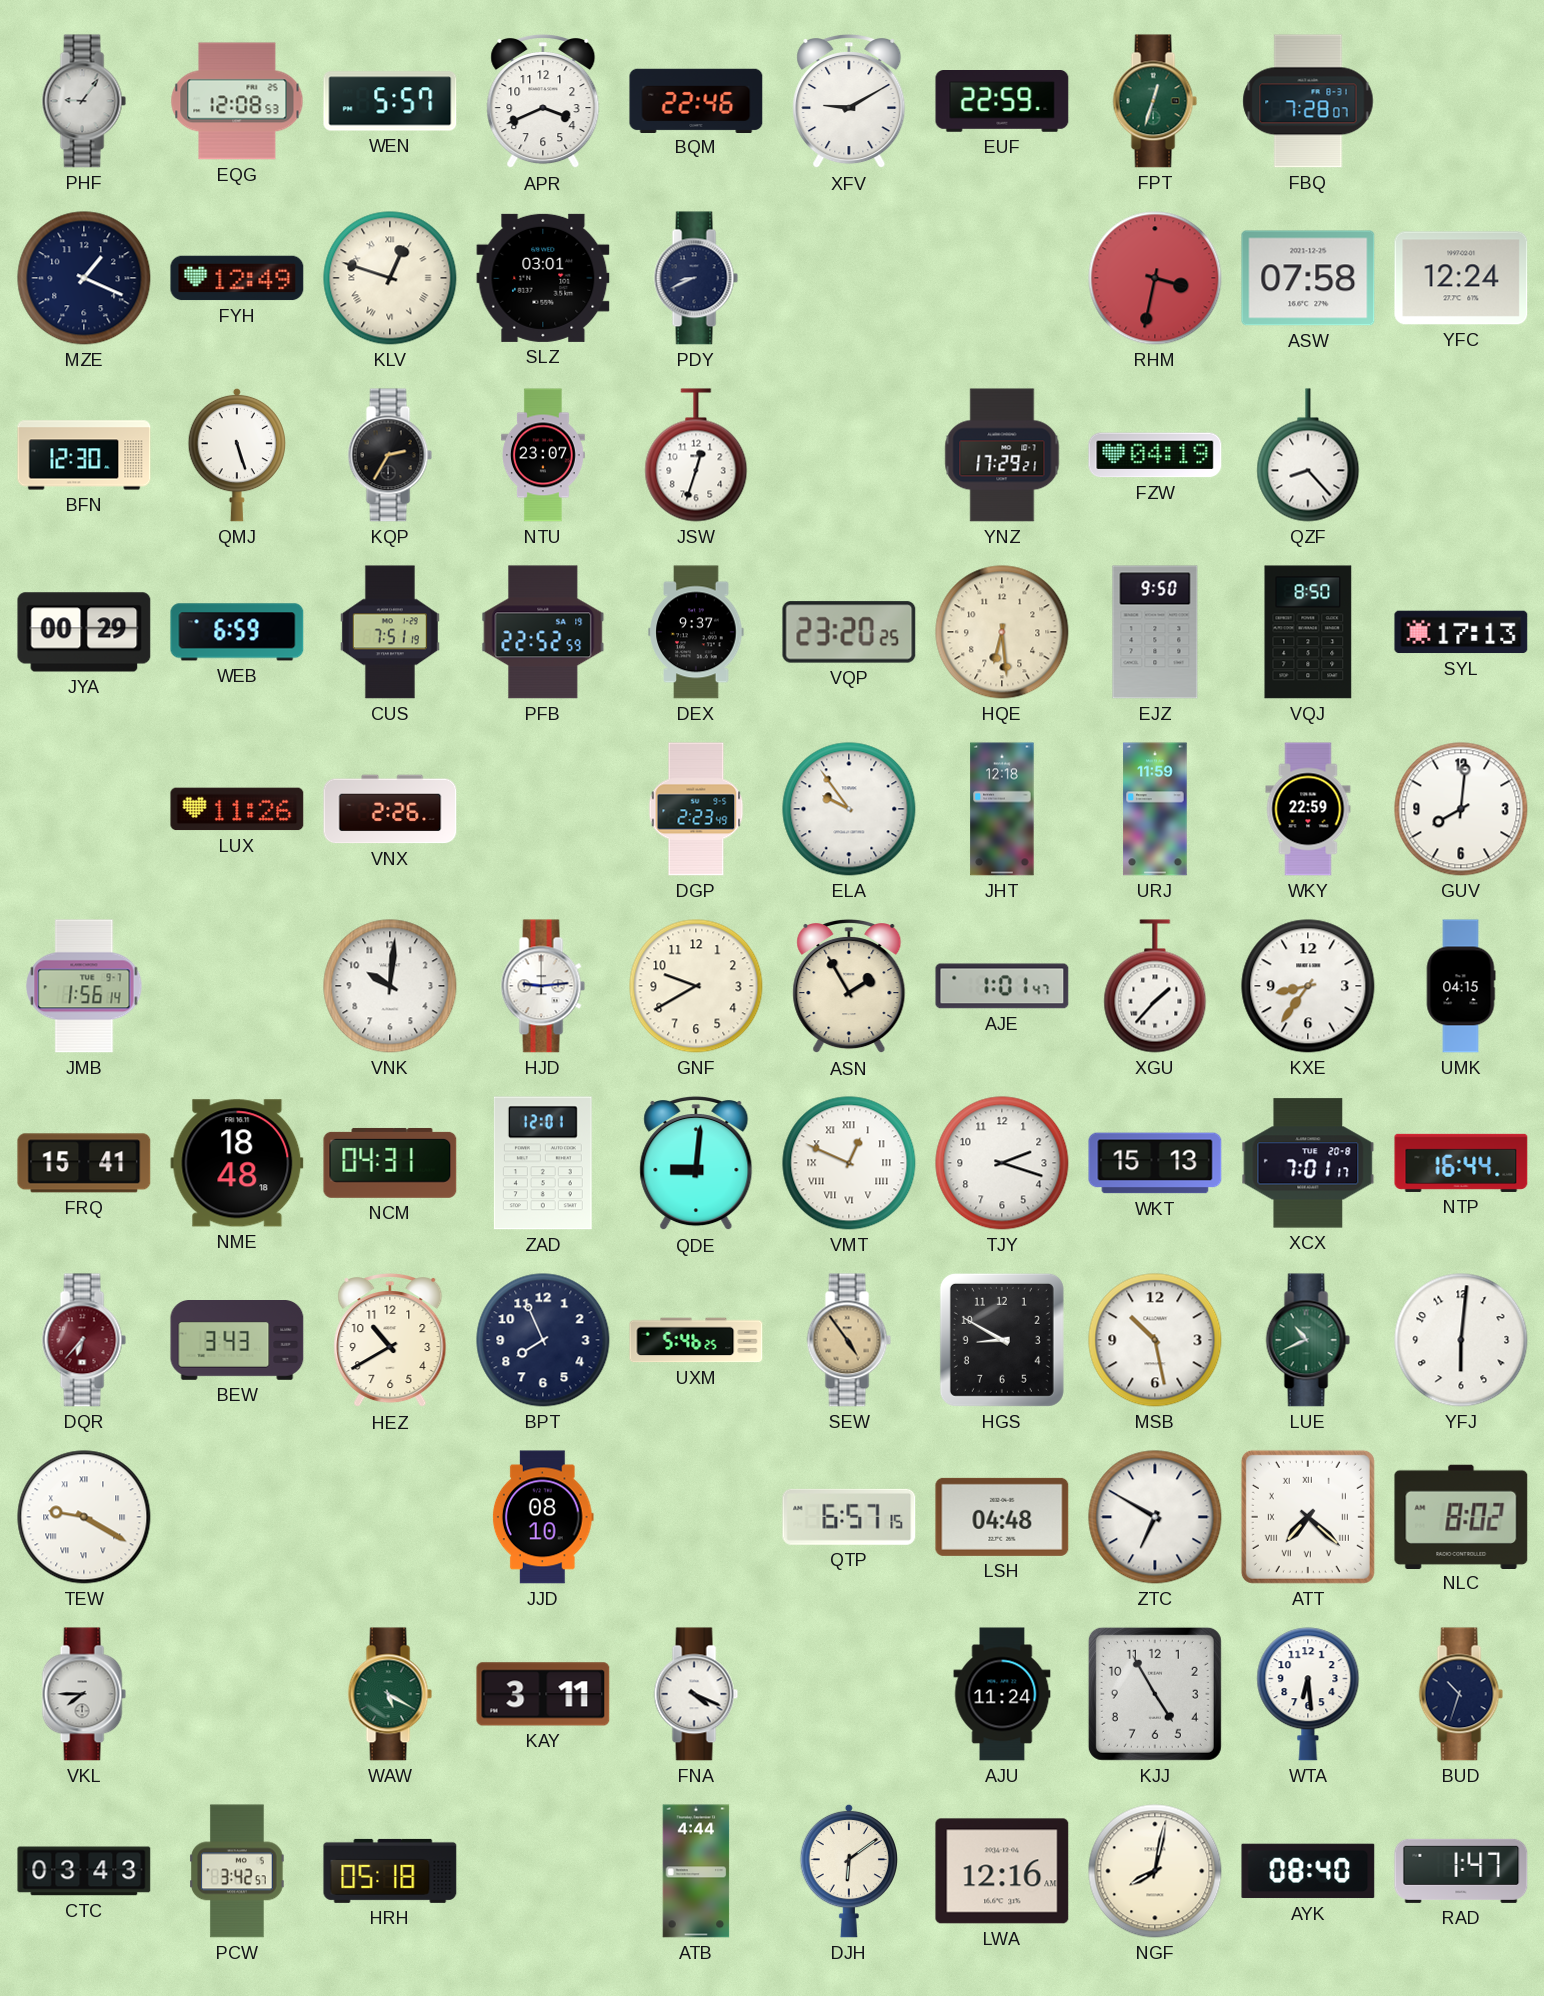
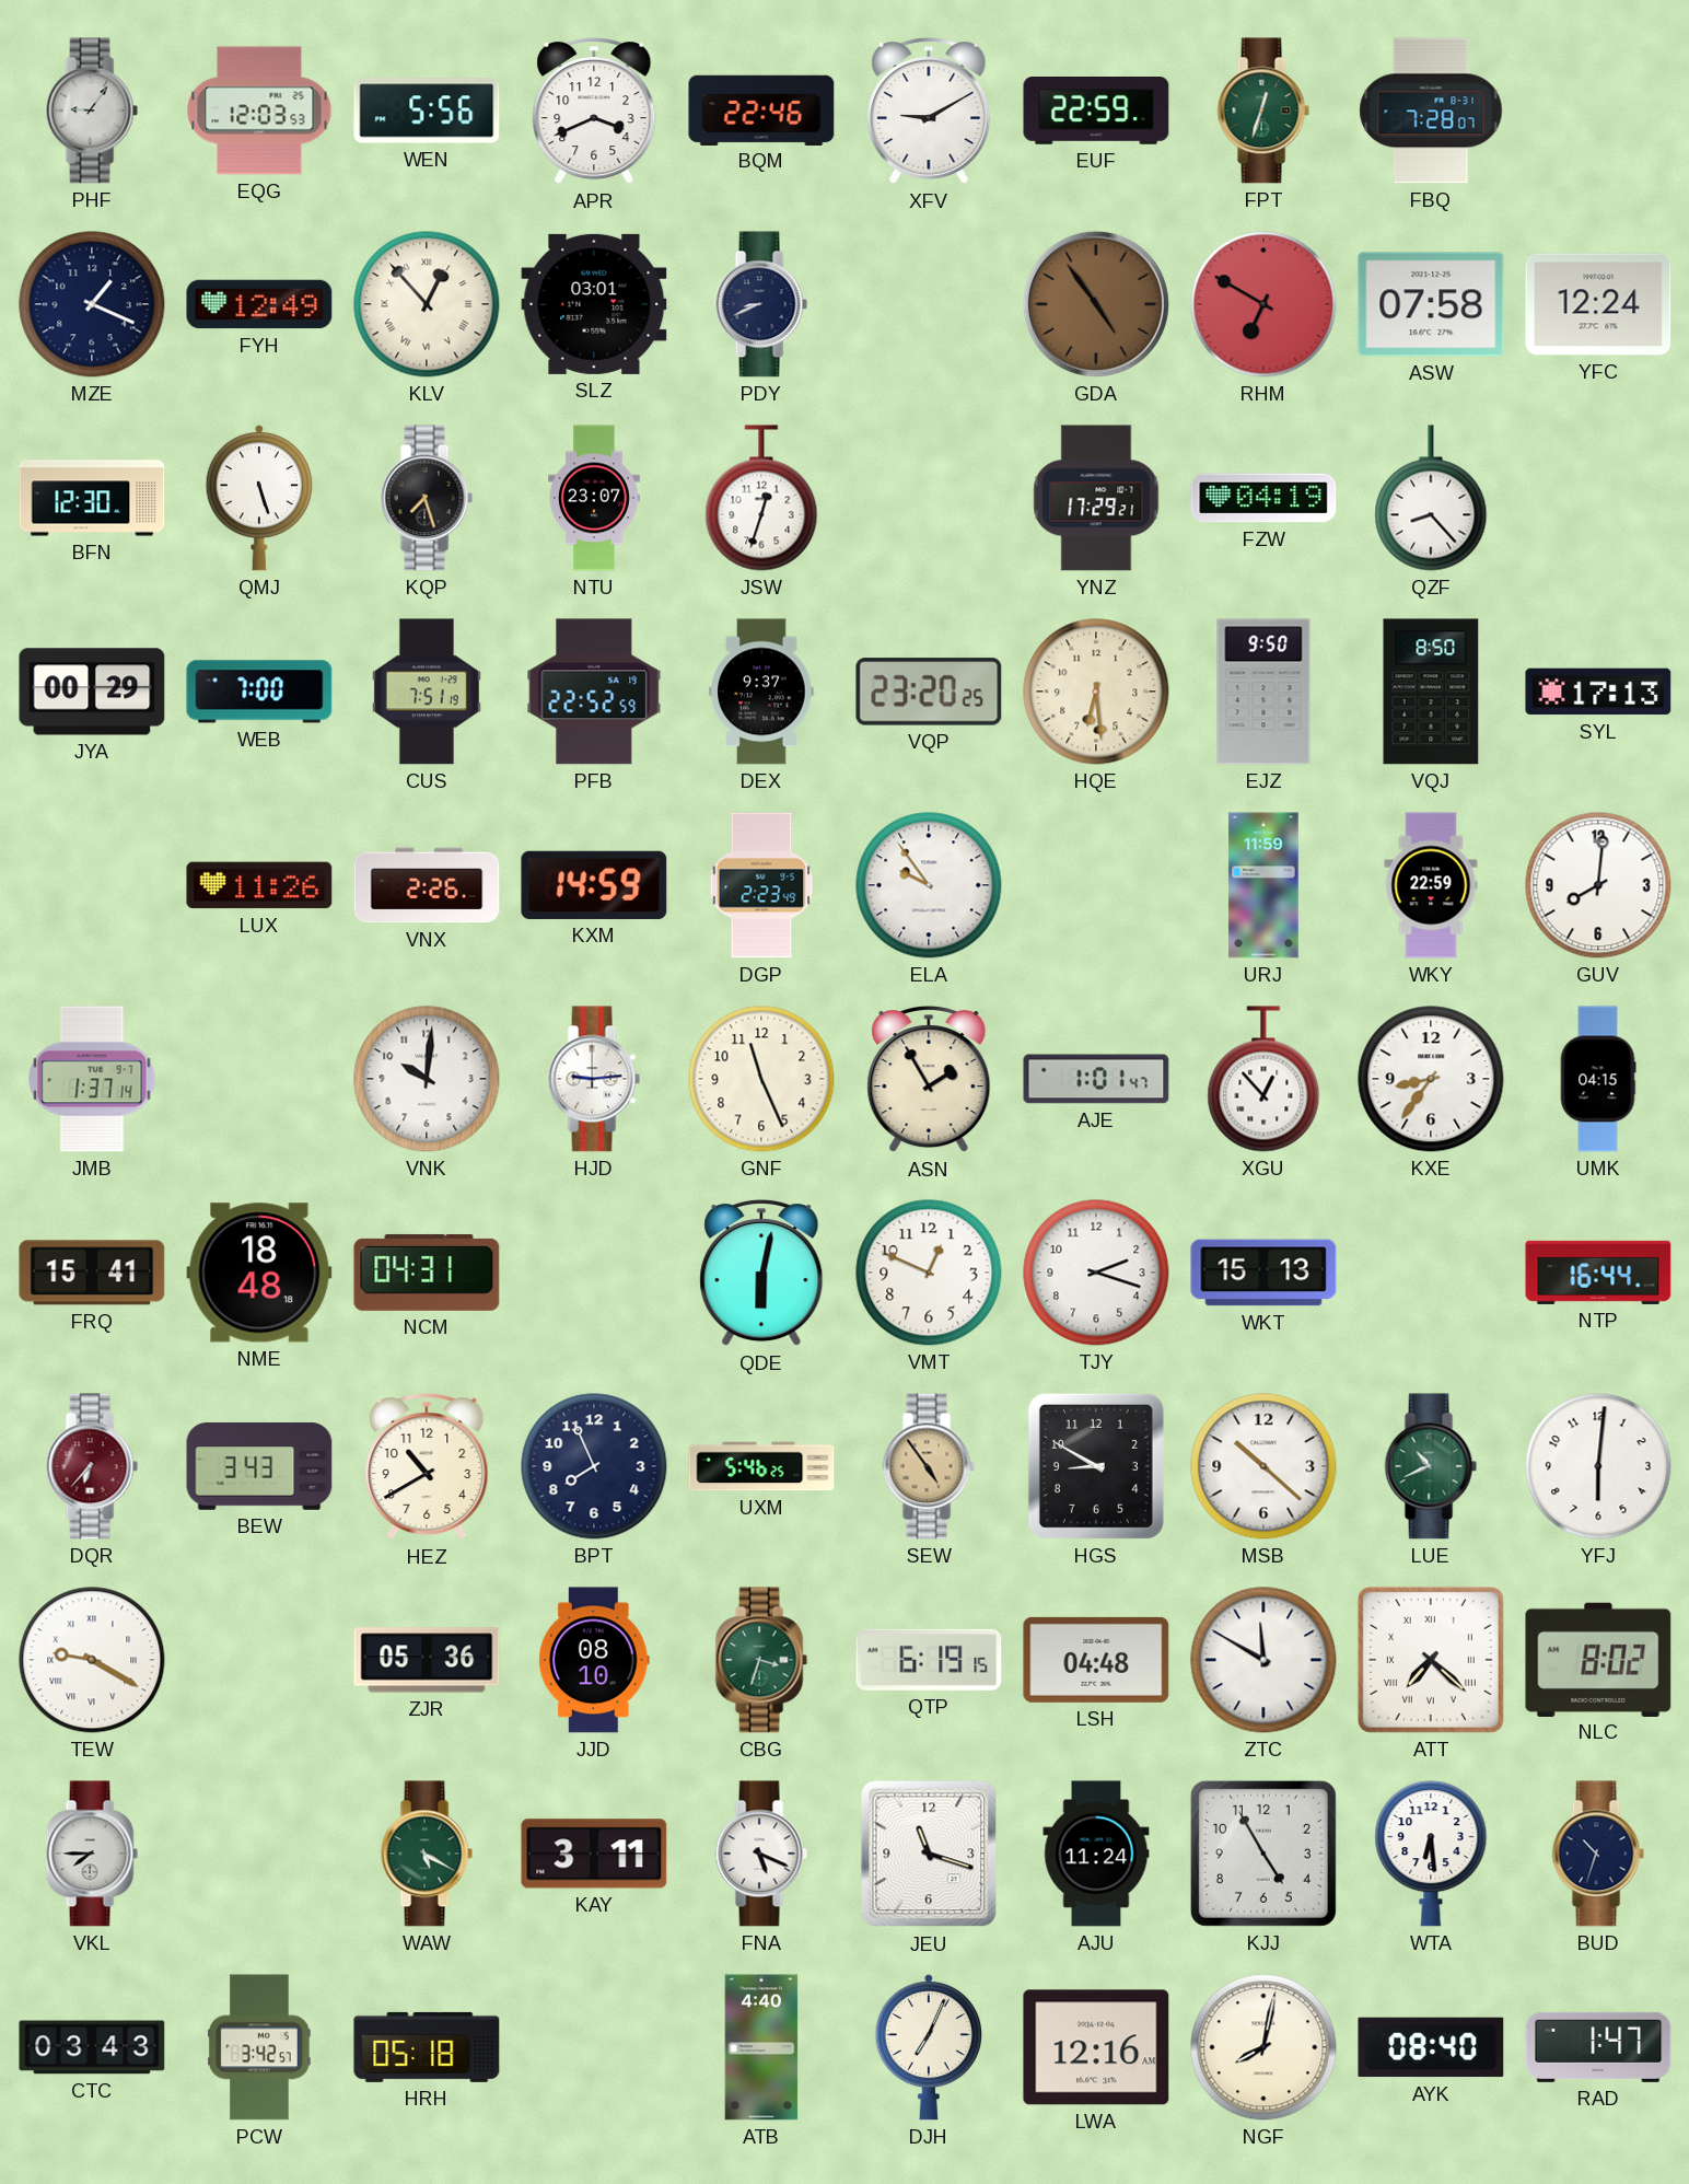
EQG: 12:08 -> 12:03
WEN: 5:57 -> 5:56
KLV: 12:48 -> 12:53
GDA: none -> 4:54
RHM: 3:32 -> 6:50
KQP: 2:35 -> 7:27
WEB: 6:59 -> 7:00
KXM: none -> 14:59
JHT: 12:18 -> none
JMB: 1:56 -> 1:37
GNF: 9:40 -> 11:26
XGU: 1:37 -> 12:53
ZAD: 12:01 -> none
QDE: 9:01 -> 6:02
VMT numerals: Roman -> Arabic
XCX: 7:01 -> none
MSB: 10:28 -> 10:22
ZJR: none -> 05:36
CBG: none -> 3:33
QTP: 6:57 -> 6:19
ZTC: 6:50 -> 11:50
FNA: 4:19 -> 5:19
JEU: none -> 11:18
ATB: 4:44 -> 4:40
DJH: 6:09 -> 7:04
